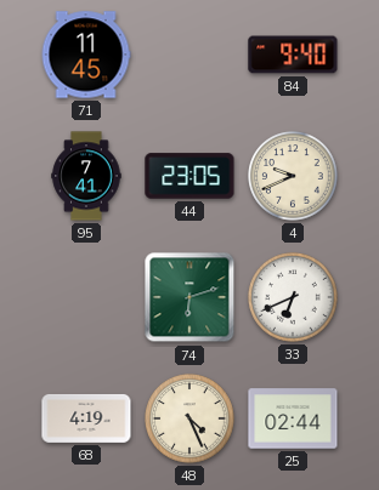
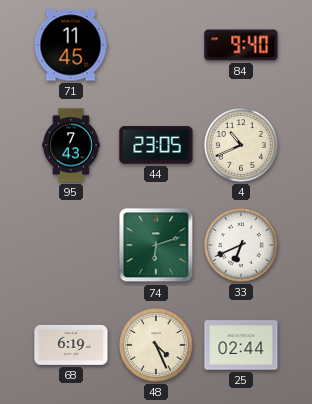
95: 7:41 -> 7:43
4: 9:41 -> 10:41
68: 4:19 -> 6:19
